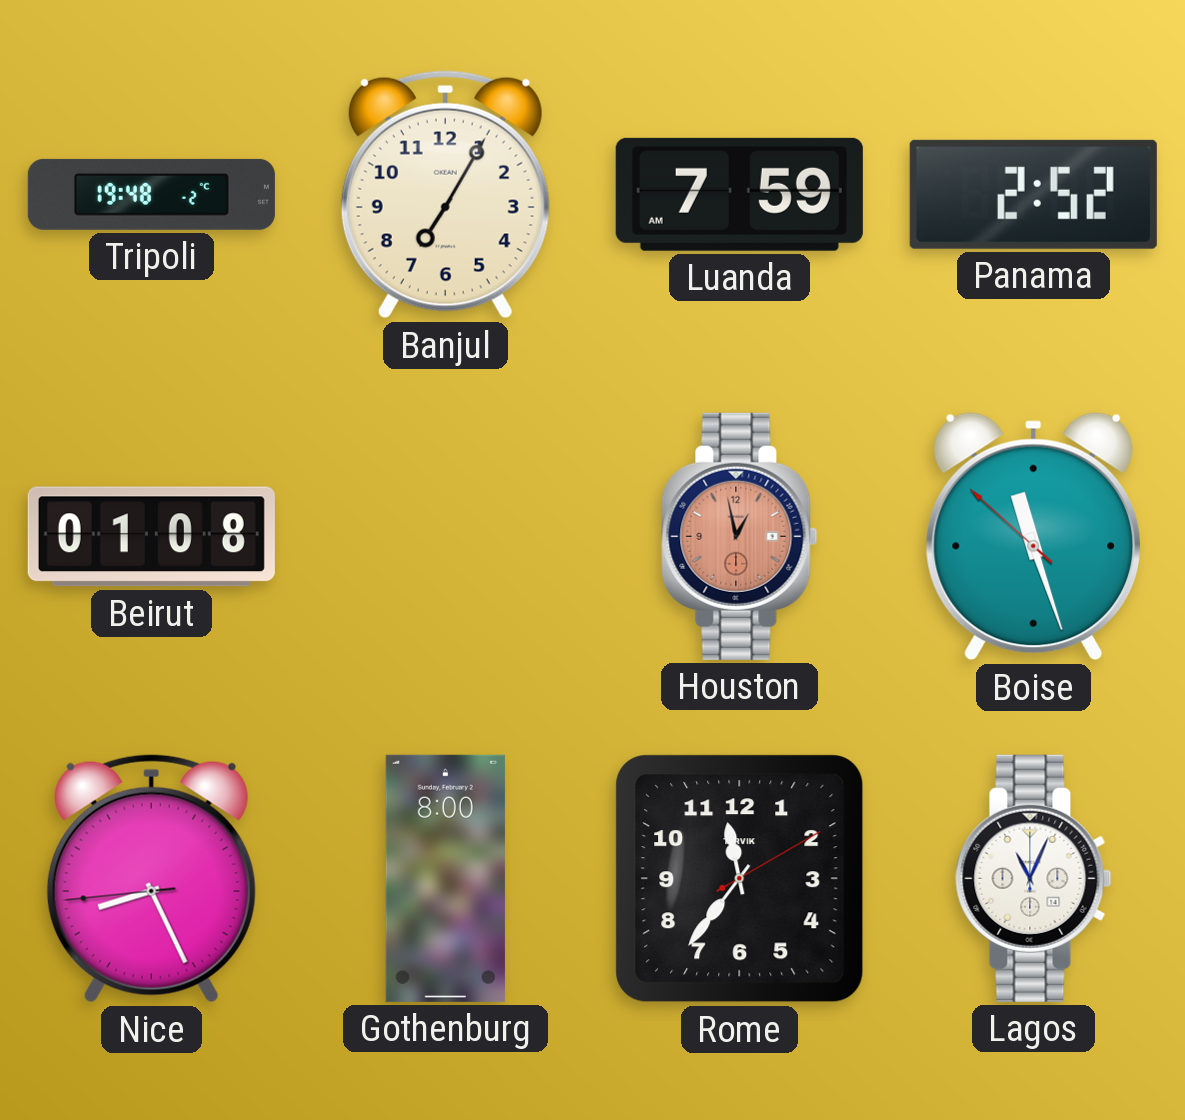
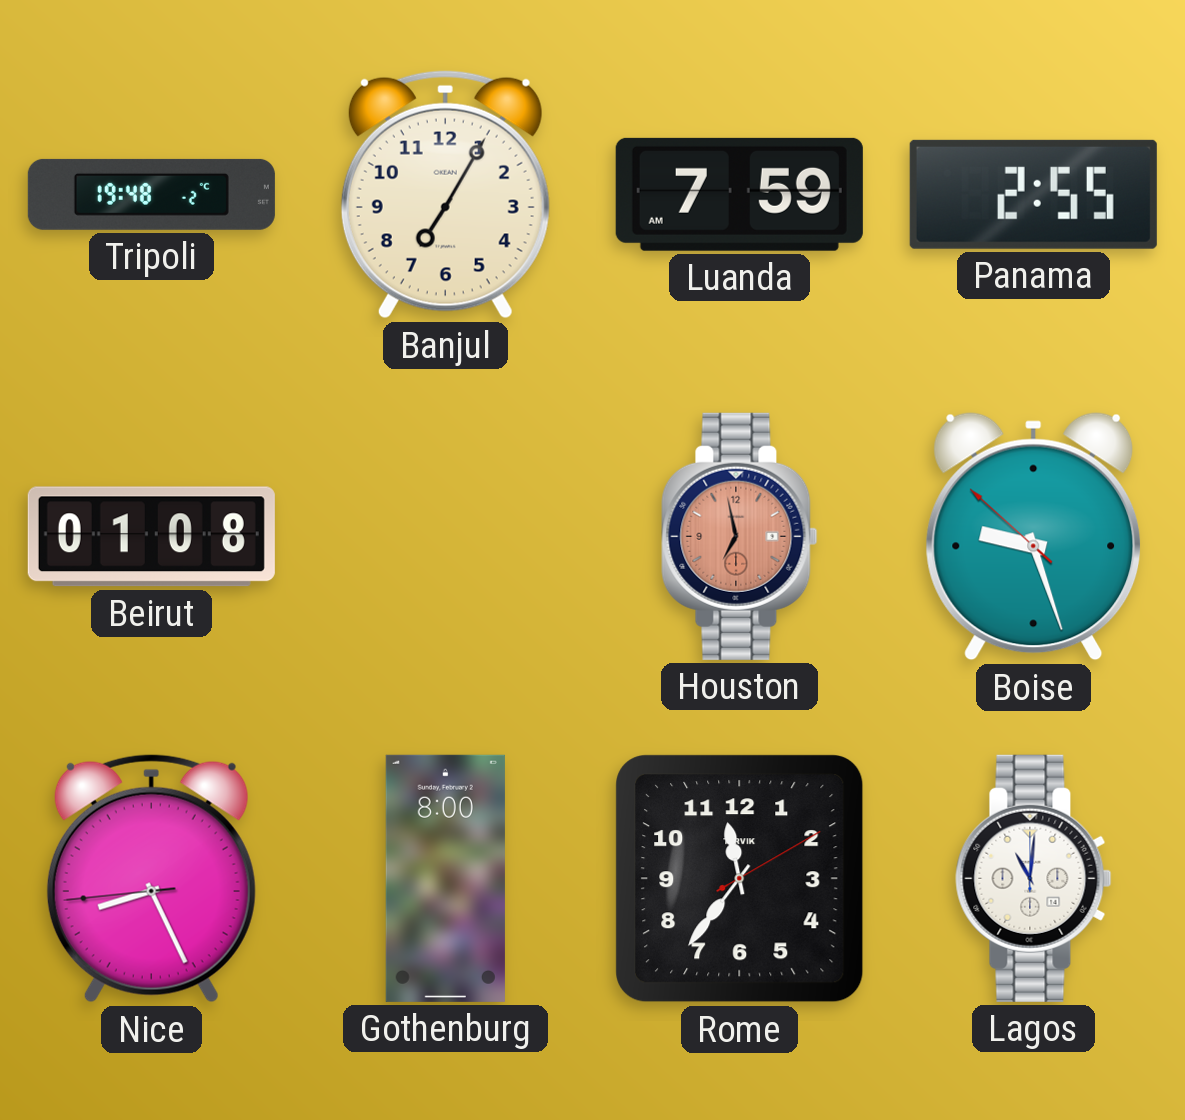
Panama: 2:52 -> 2:55
Houston: 12:58 -> 6:58
Boise: 11:26 -> 9:26
Lagos: 11:04 -> 11:01
